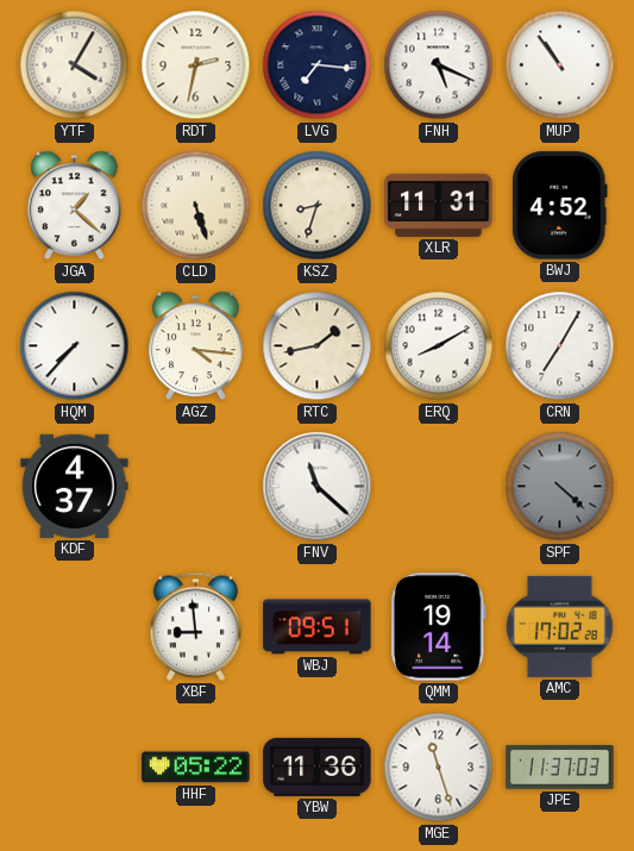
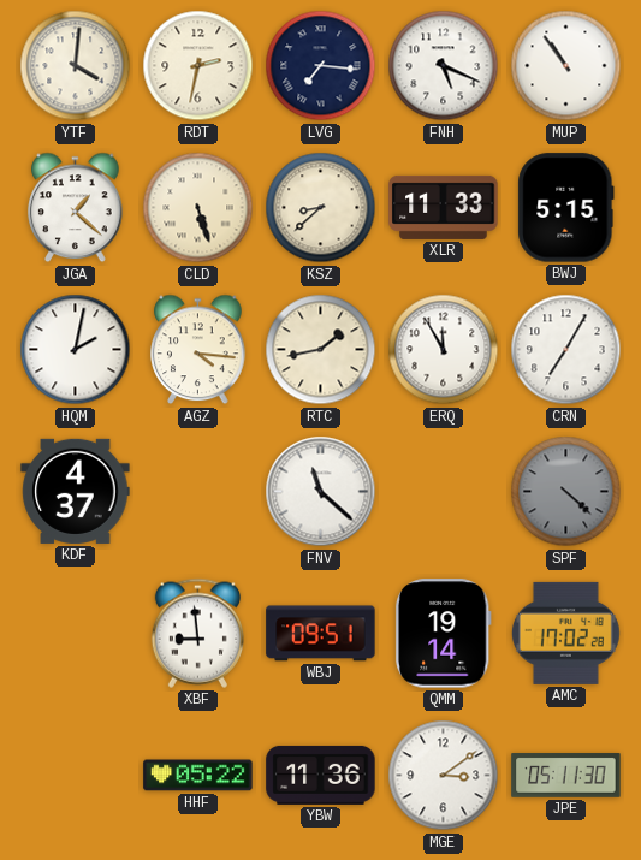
YTF: 4:05 -> 4:01
KSZ: 8:33 -> 8:38
XLR: 11:31 -> 11:33
BWJ: 4:52 -> 5:15
HQM: 7:37 -> 2:02
ERQ: 8:10 -> 11:55
MGE: 11:27 -> 3:09
JPE: 11:37 -> 05:11
